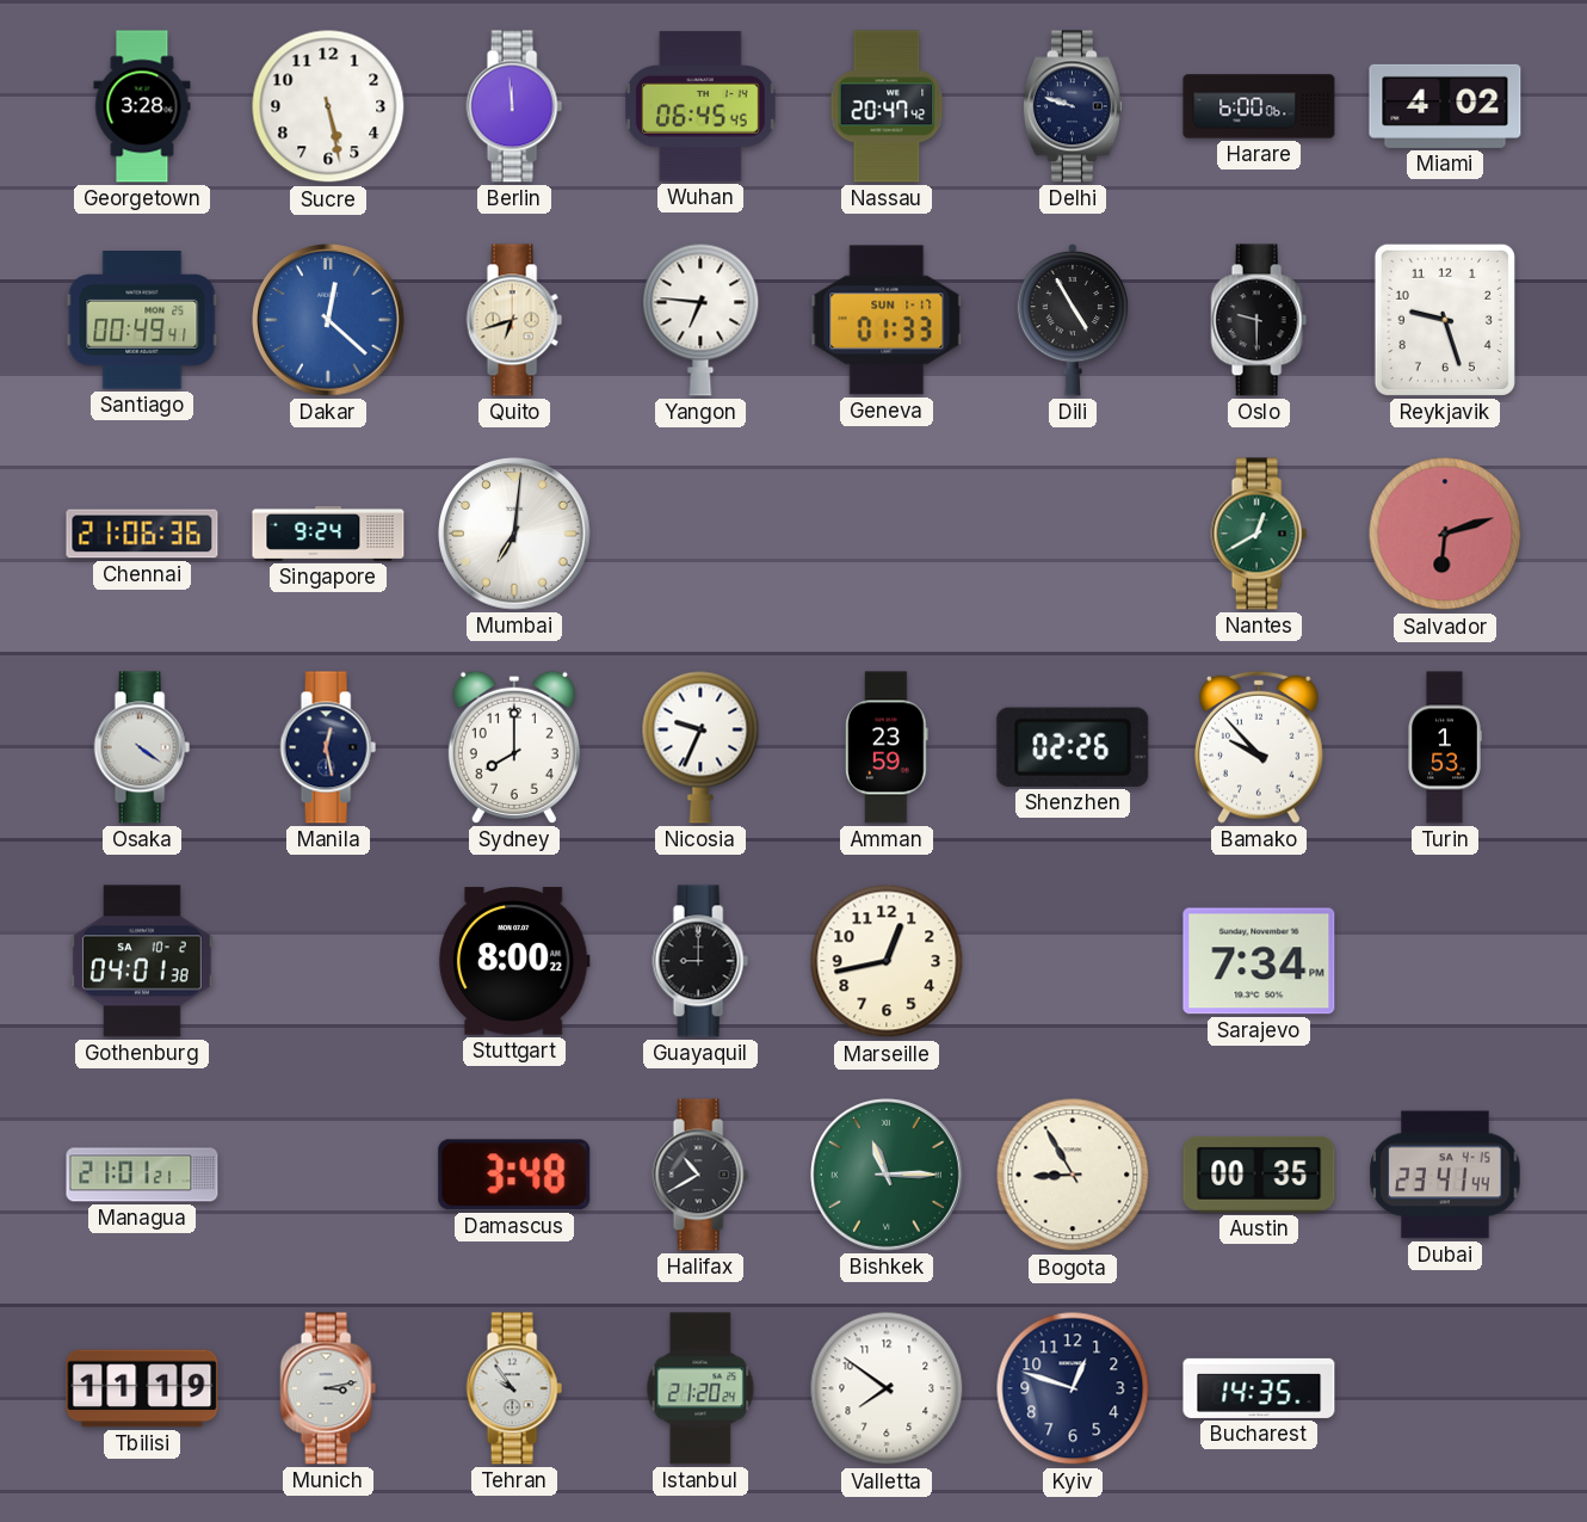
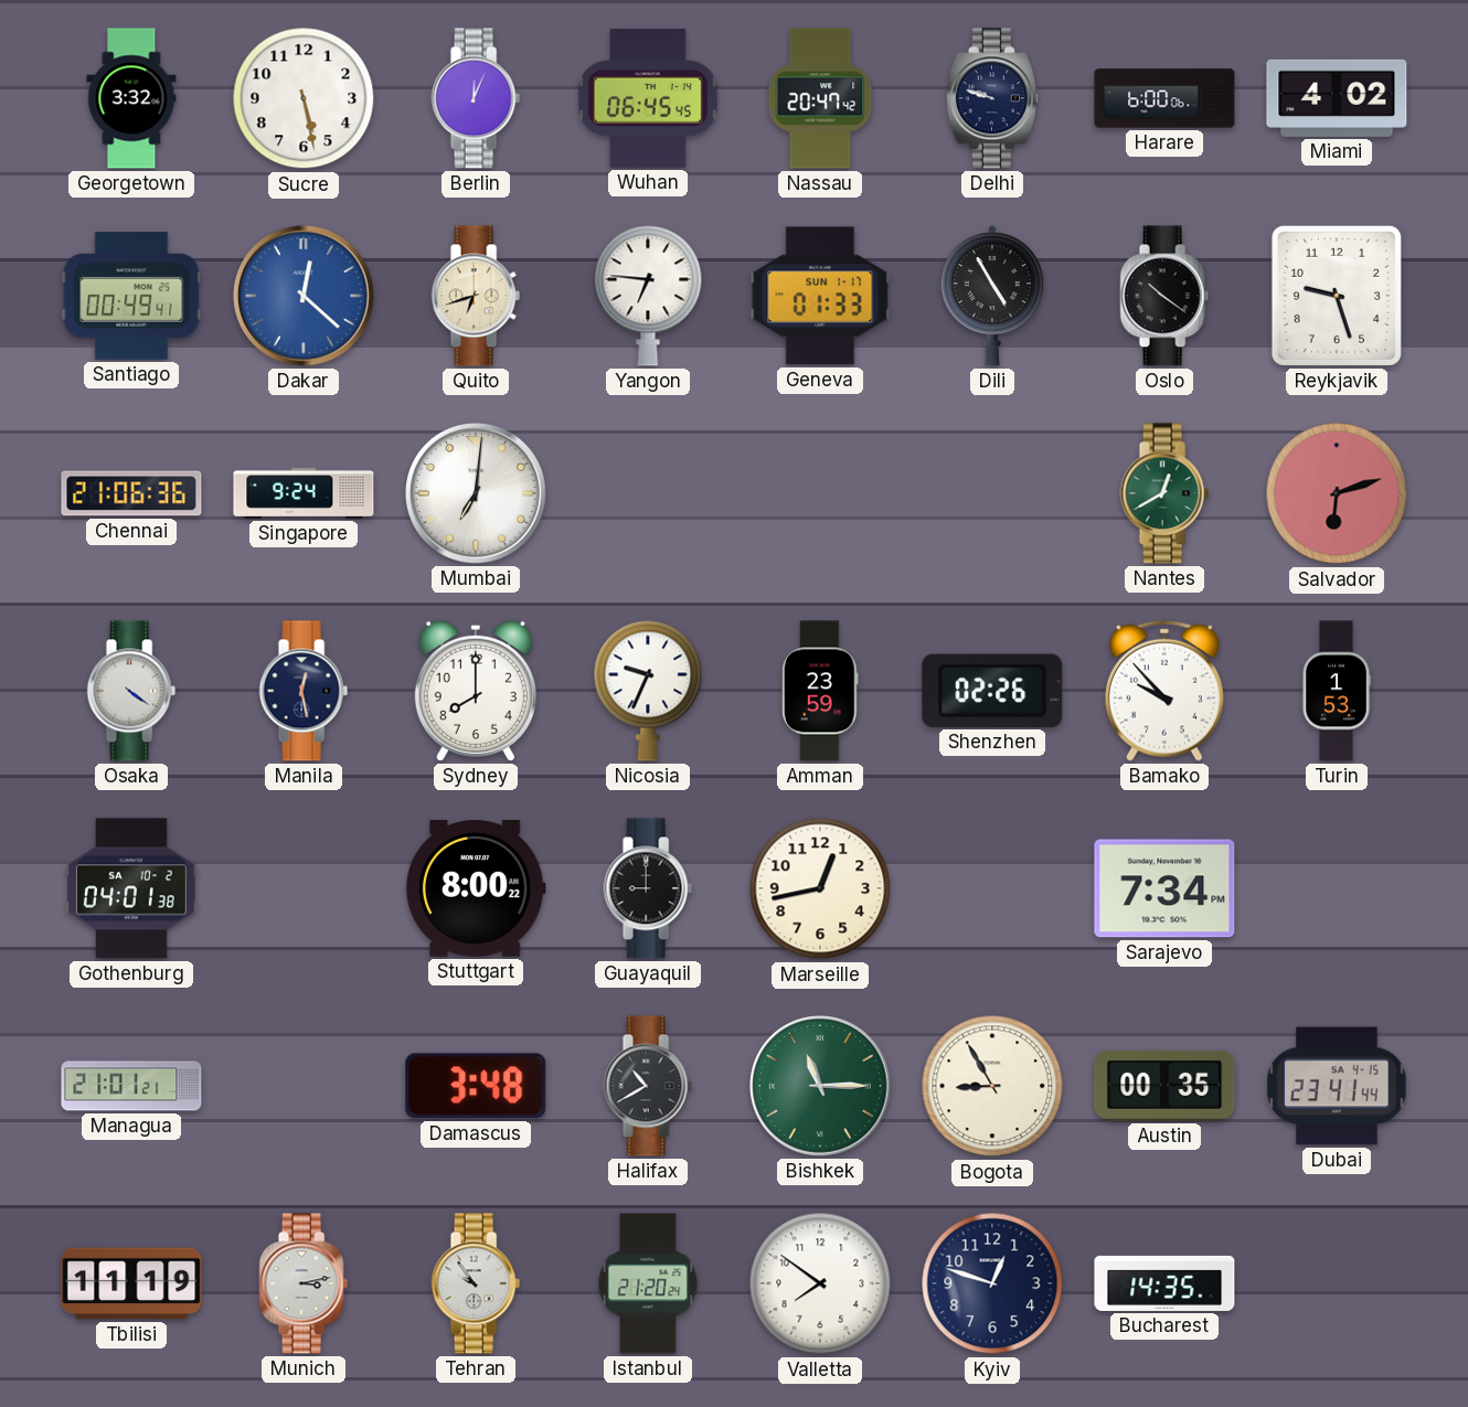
Georgetown: 3:28 -> 3:32
Berlin: 11:59 -> 12:04
Oslo: 9:30 -> 10:21
